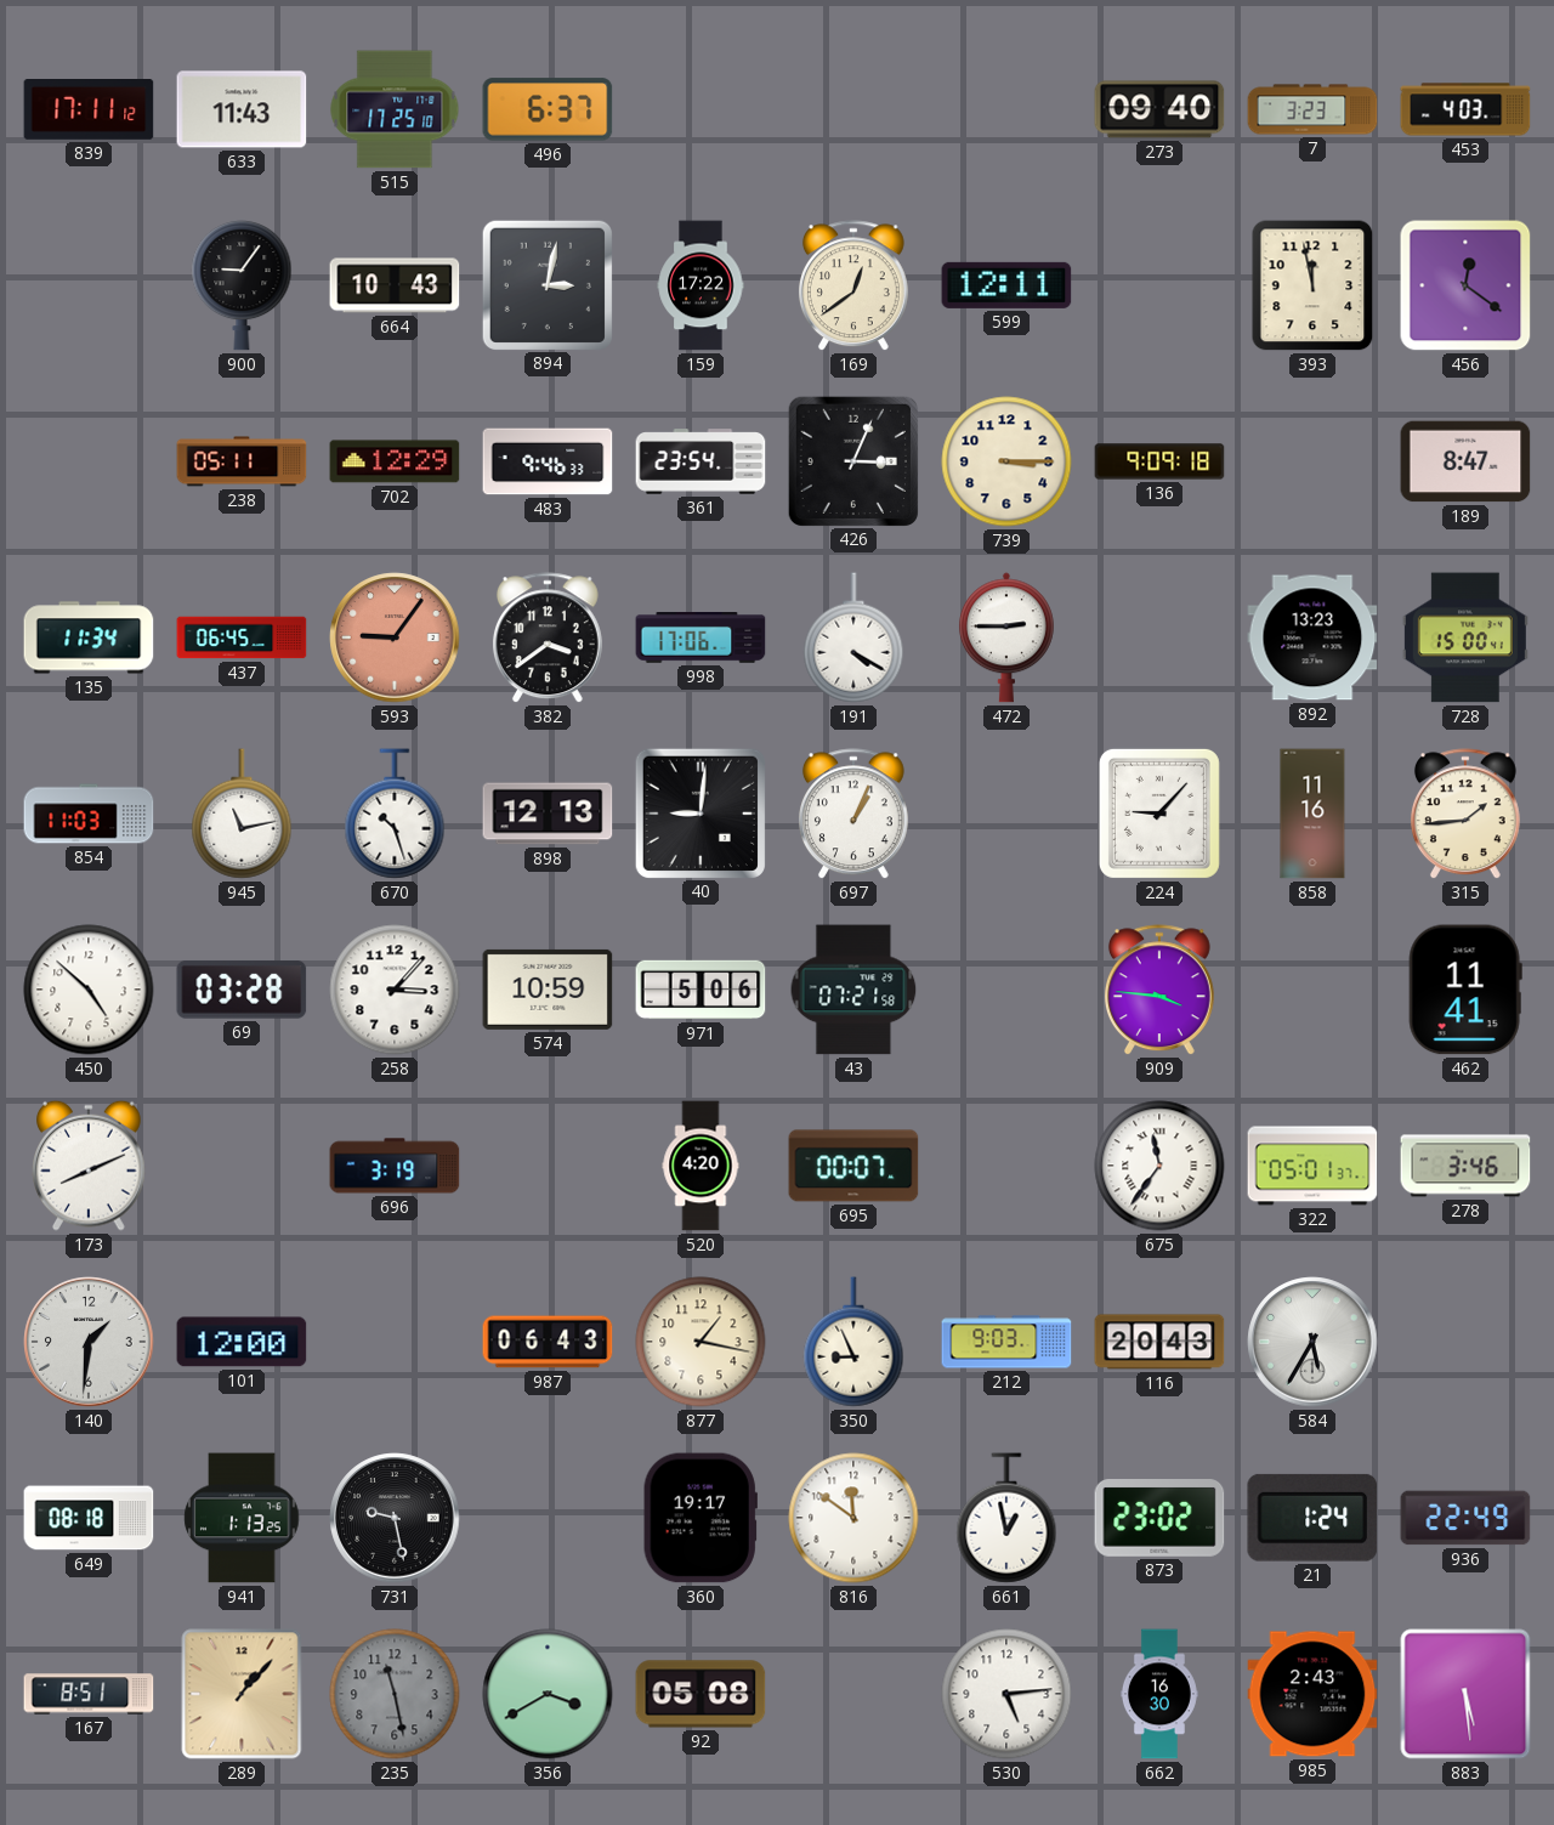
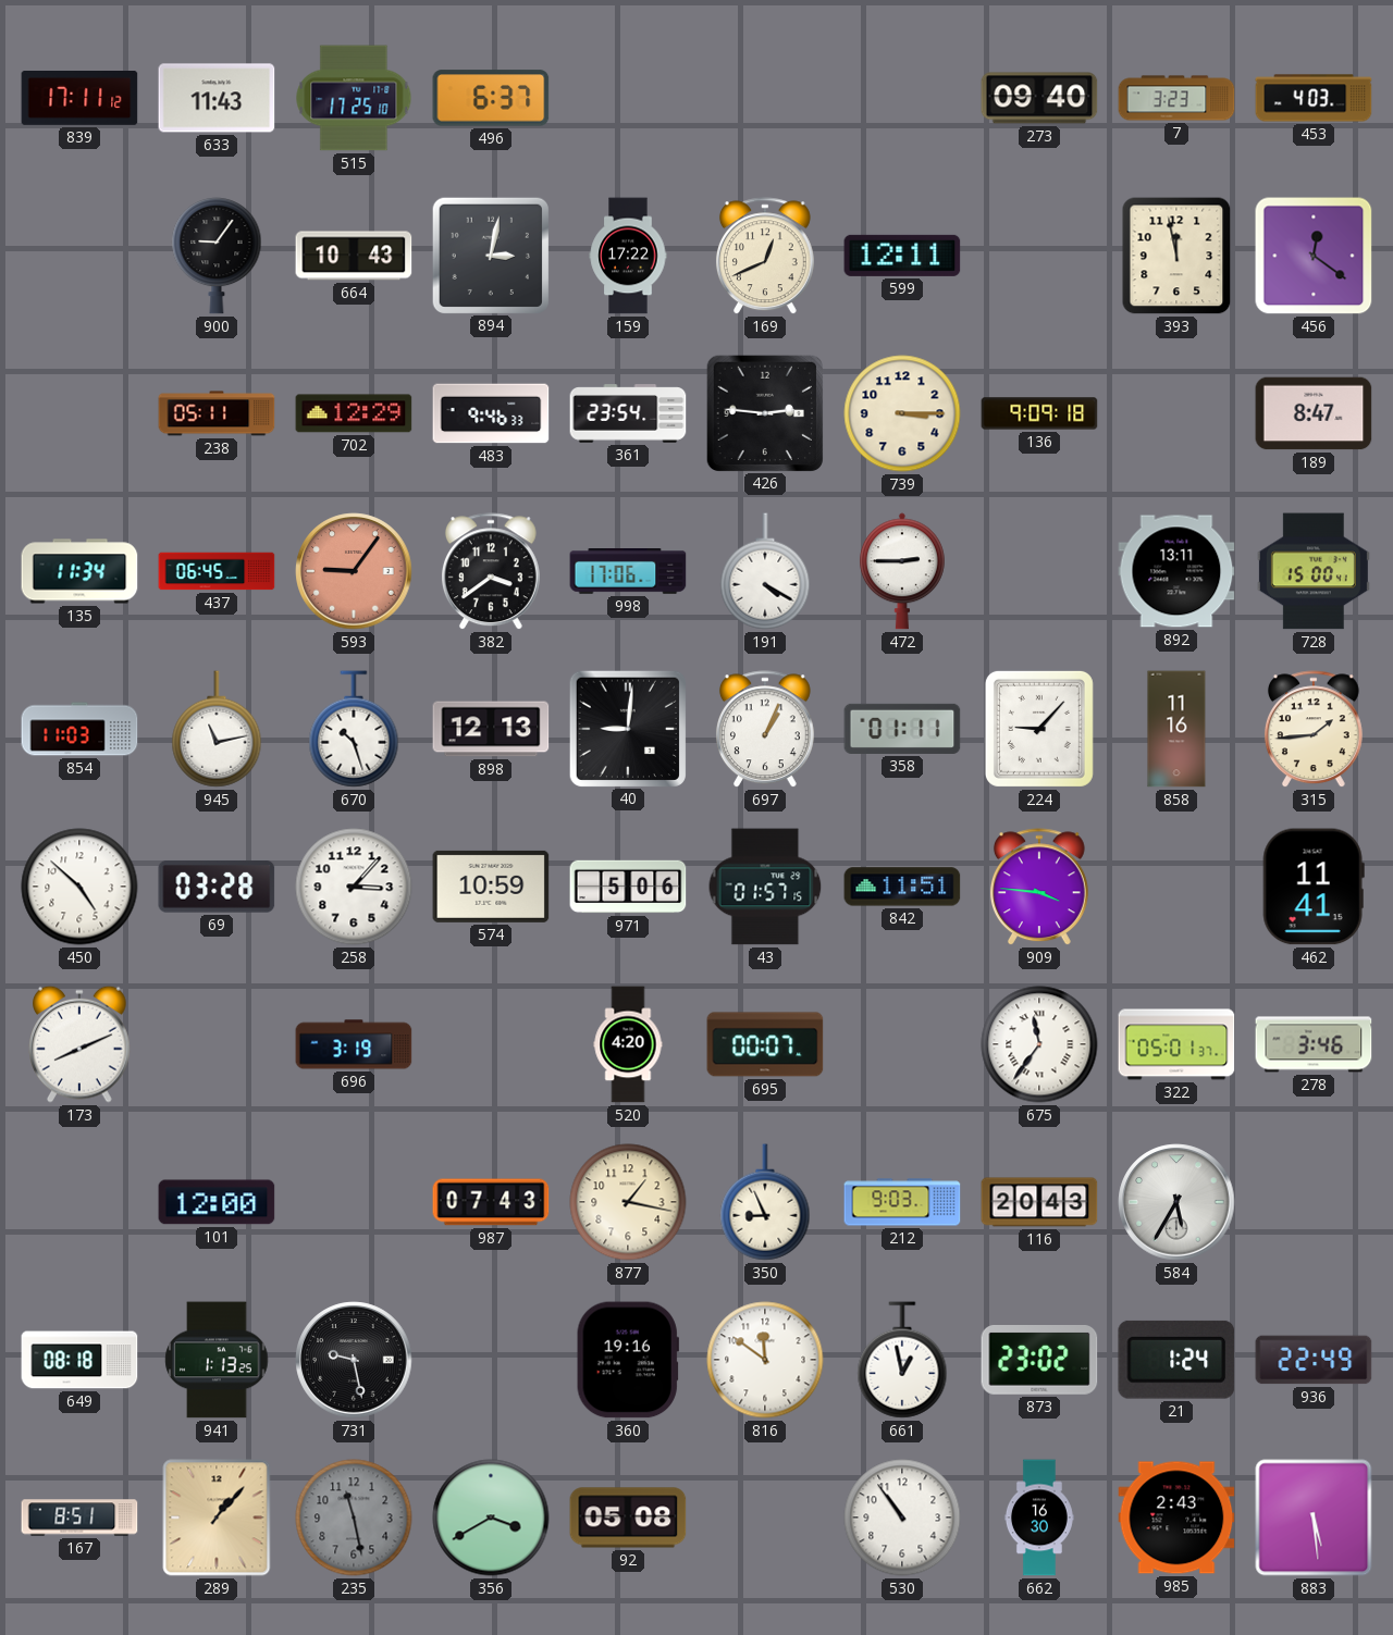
169: 12:39 -> 12:41
426: 3:04 -> 2:46
892: 13:23 -> 13:11
358: none -> 01:11
43: 07:21 -> 01:57
842: none -> 11:51
140: 1:31 -> none
987: 06:43 -> 07:43
360: 19:17 -> 19:16
530: 5:14 -> 10:54
